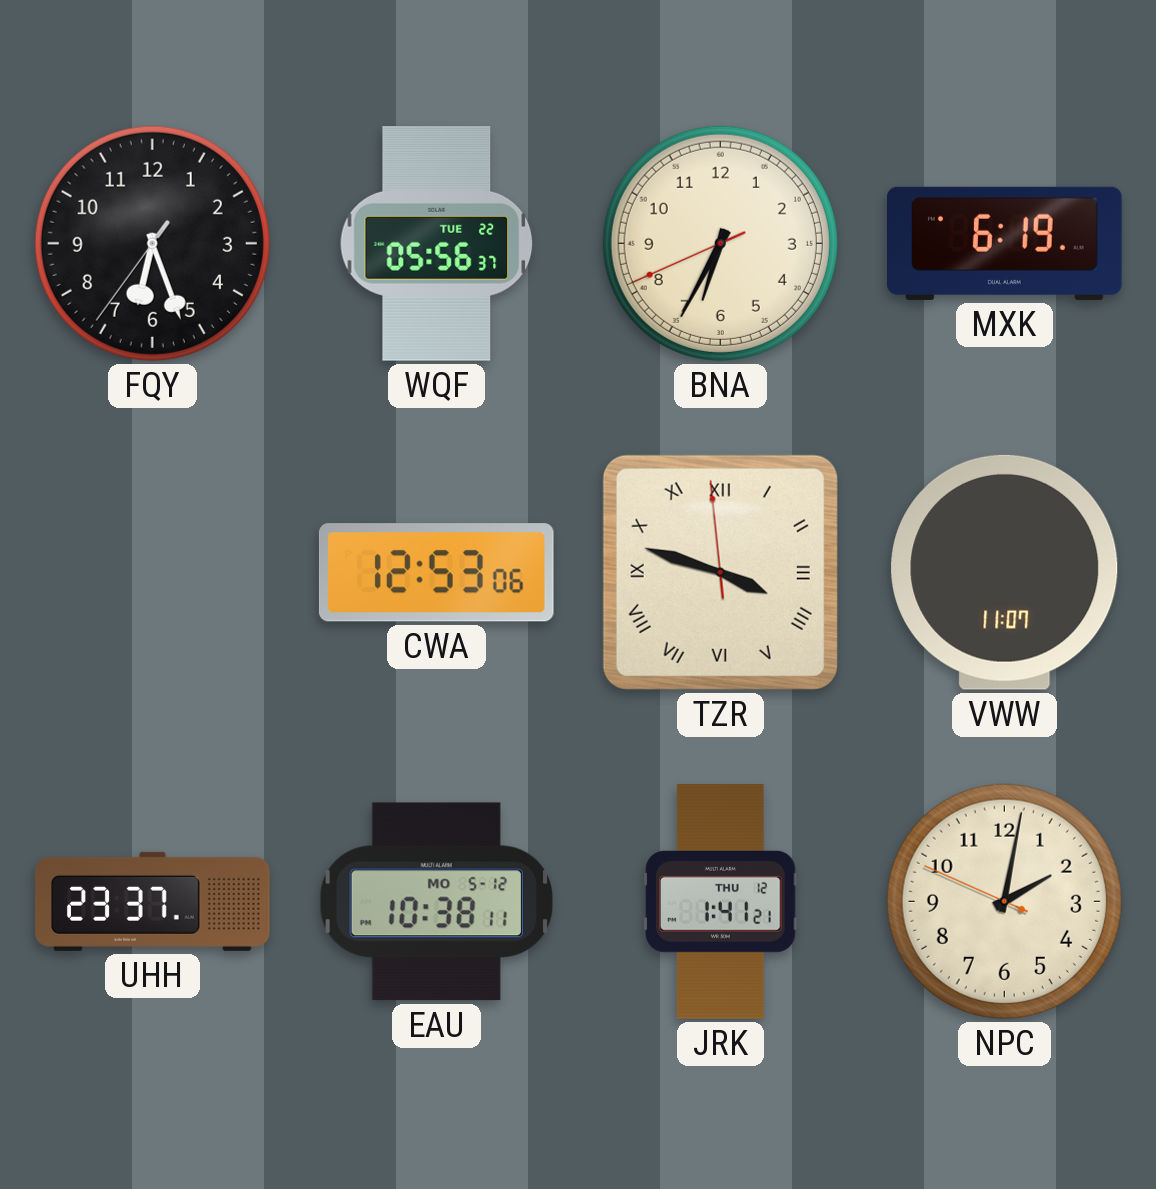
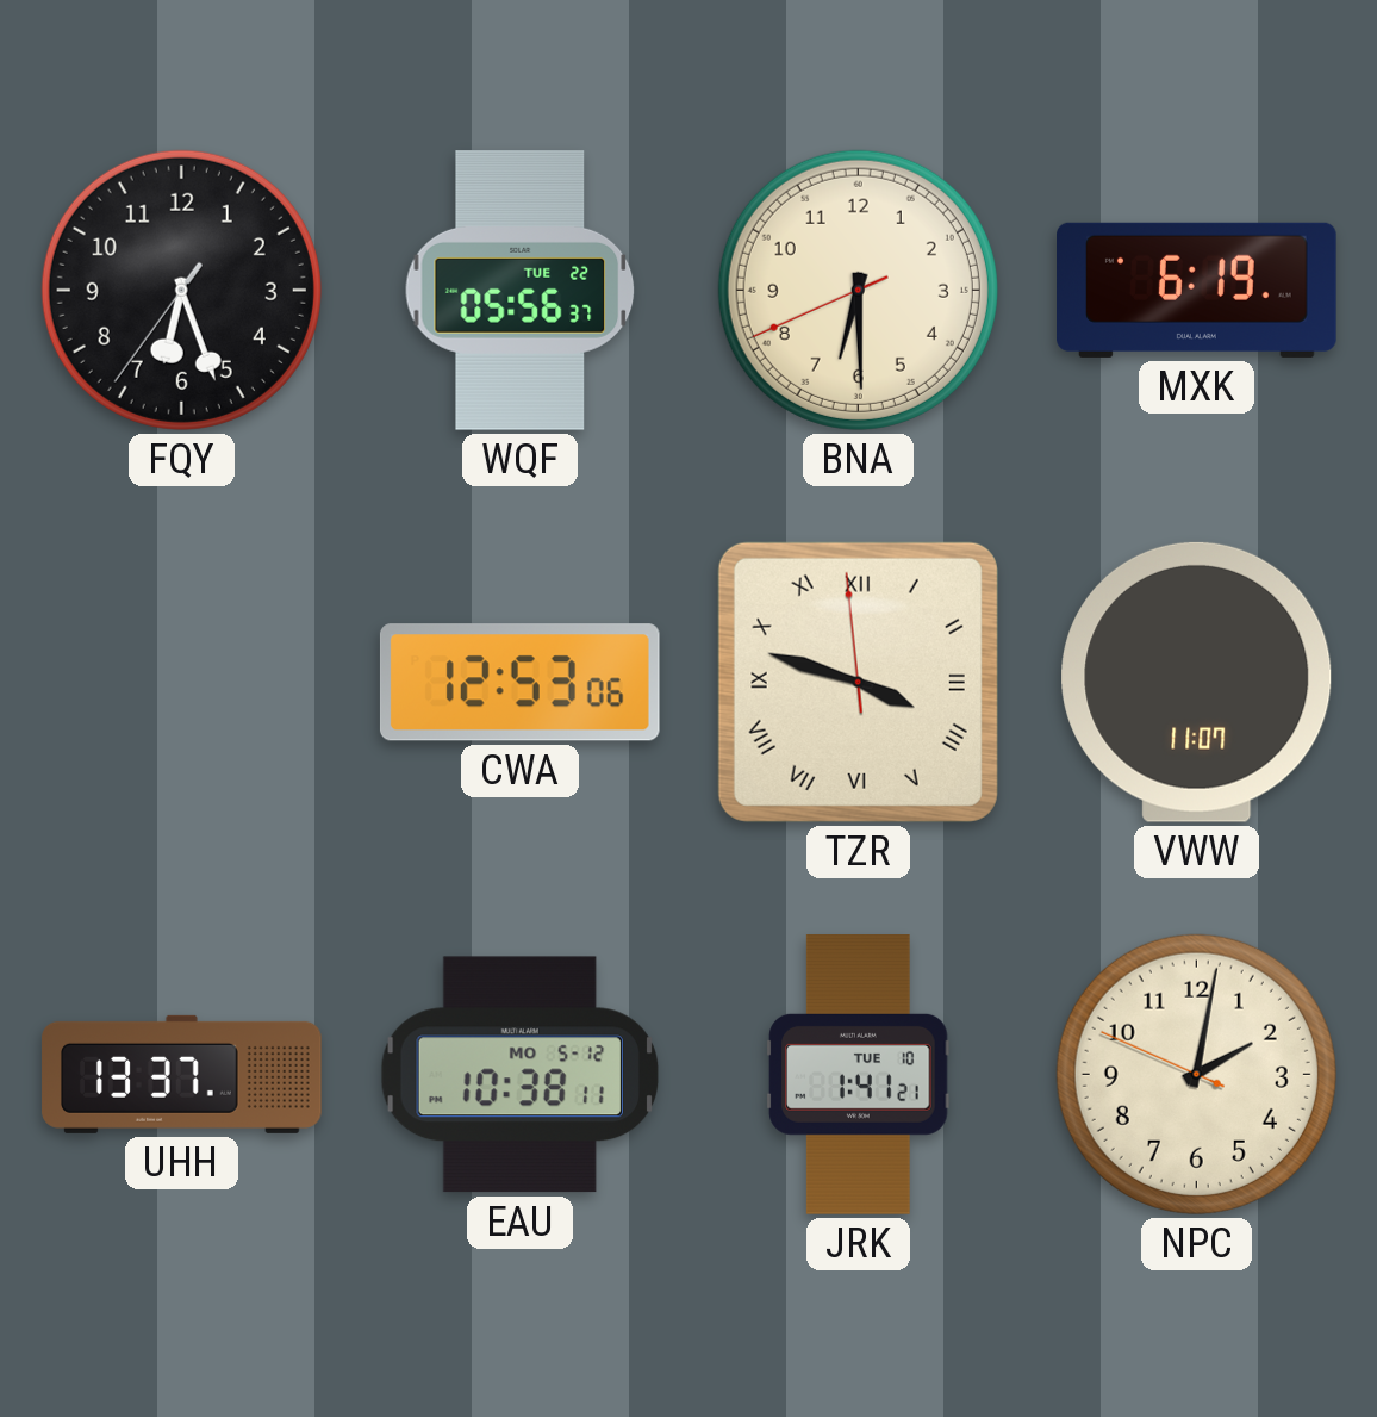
BNA: 6:34 -> 6:29
UHH: 23:37 -> 13:37
JRK date: THU 12 -> TUE 10
